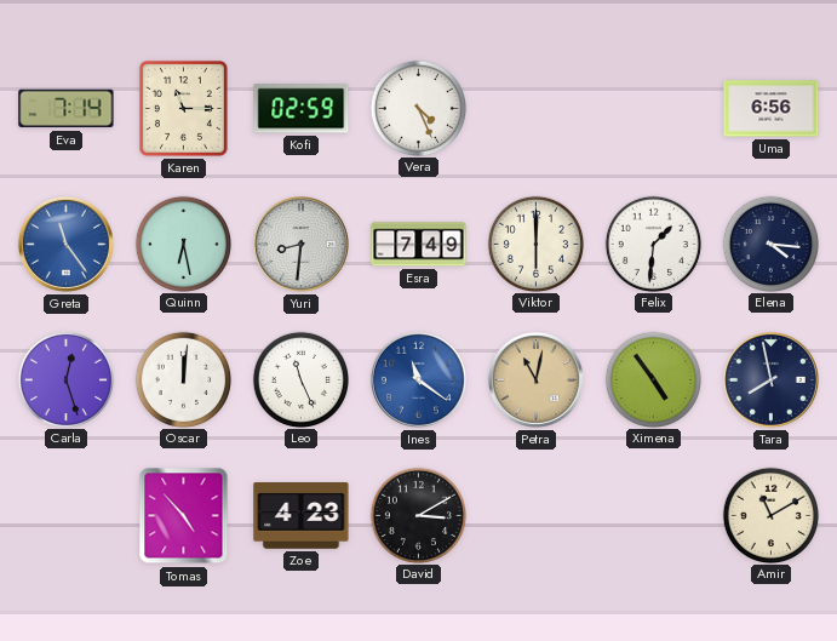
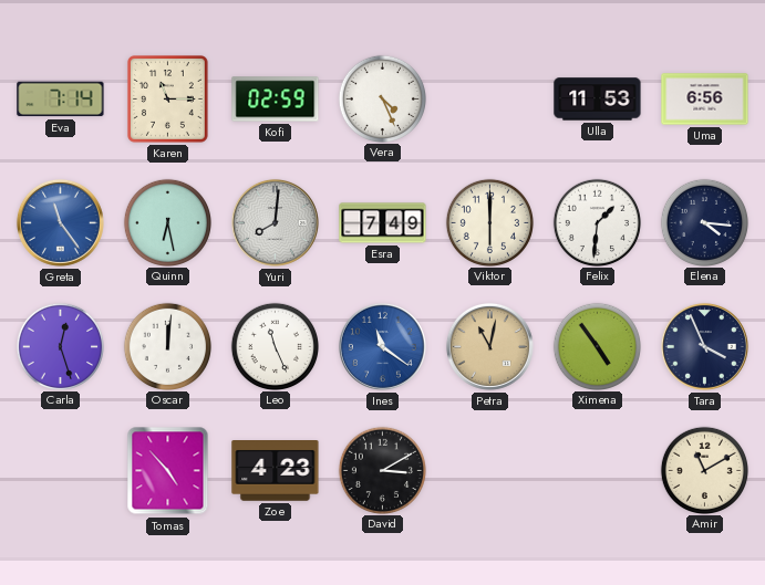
Ulla: none -> 11:53
Yuri: 8:31 -> 8:01
Tara: 7:58 -> 3:56
